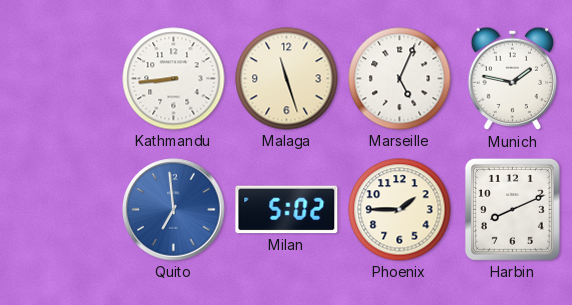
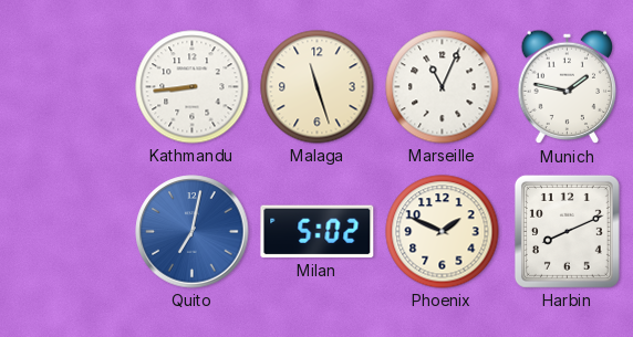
Marseille: 5:04 -> 11:04
Quito: 6:59 -> 7:02
Phoenix: 1:45 -> 1:49
